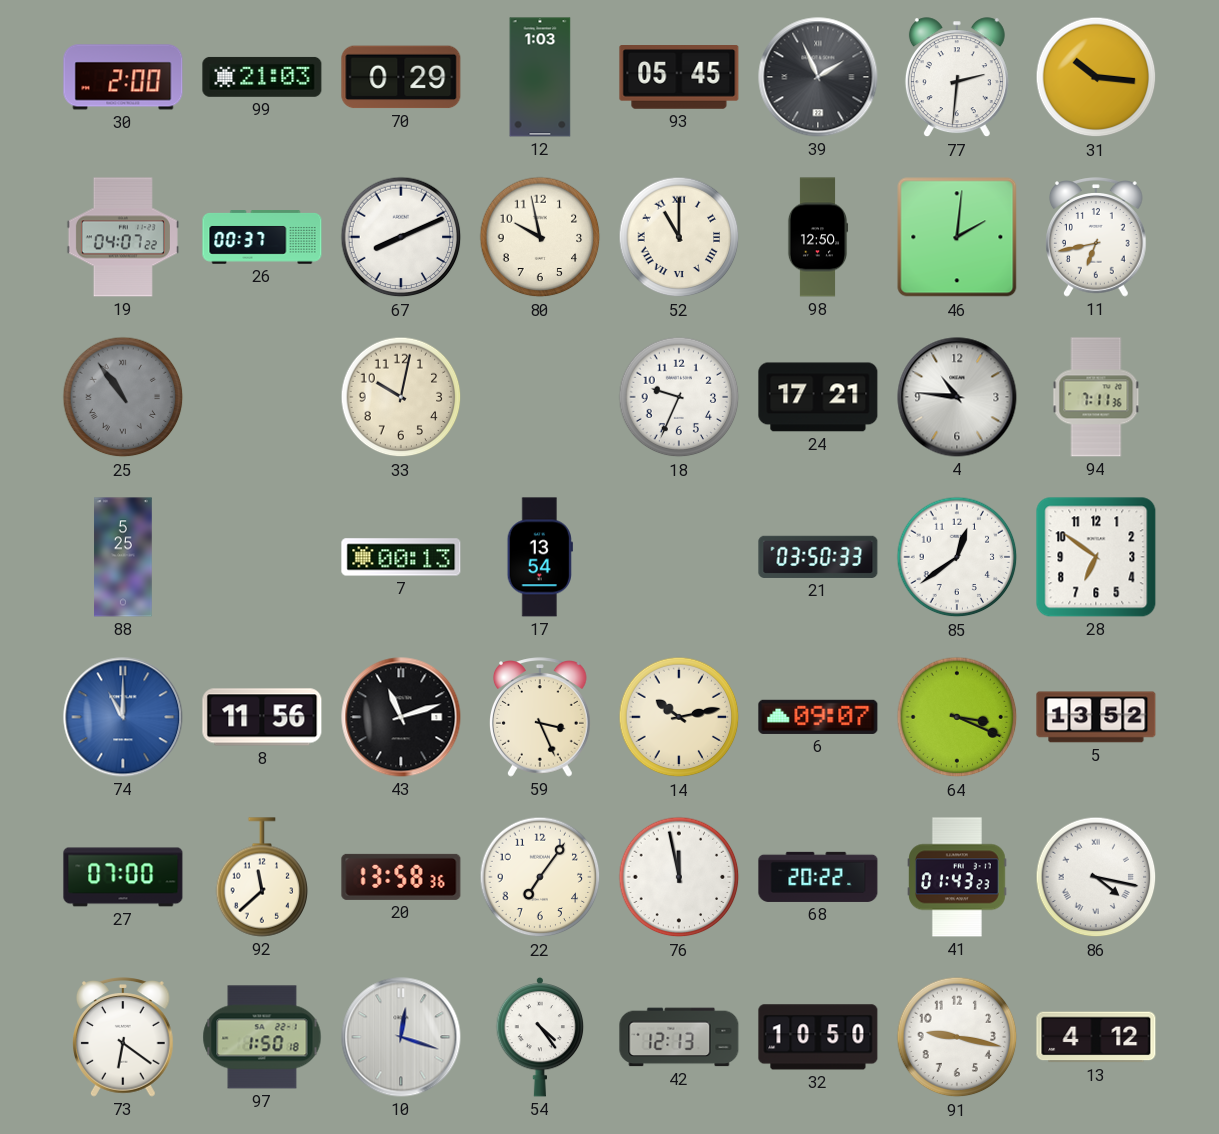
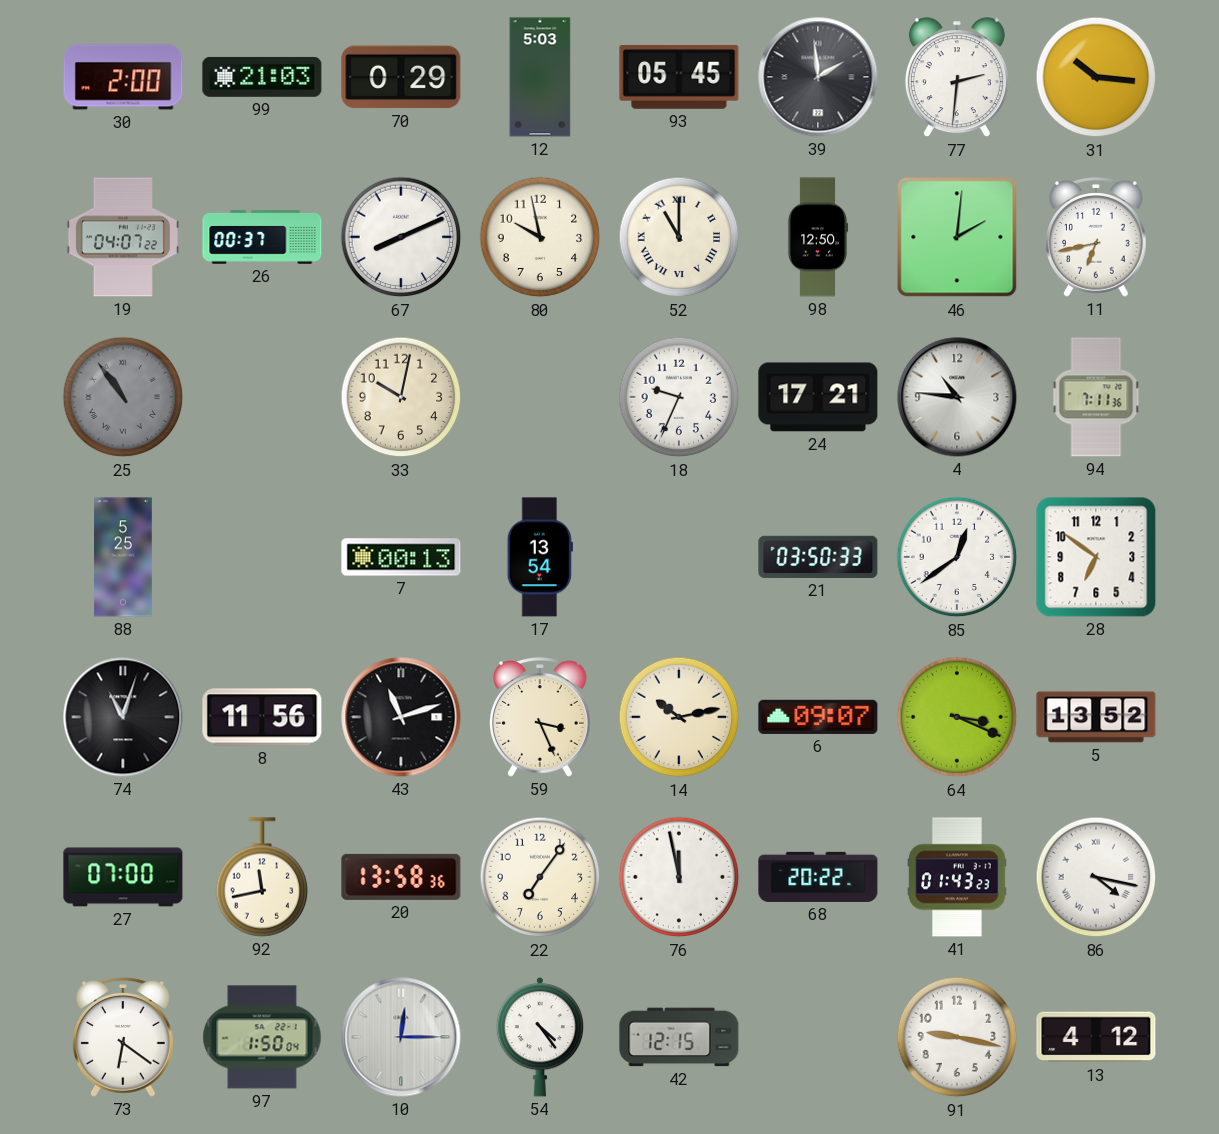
12: 1:03 -> 5:03
39: 1:56 -> 1:59
74: 11:00 -> 11:03
74 dial: blue -> black
92: 11:38 -> 11:43
97: 1:50:18 -> 1:50:04
10: 12:18 -> 12:15
42: 12:13 -> 12:15
32: 10:50 -> none
